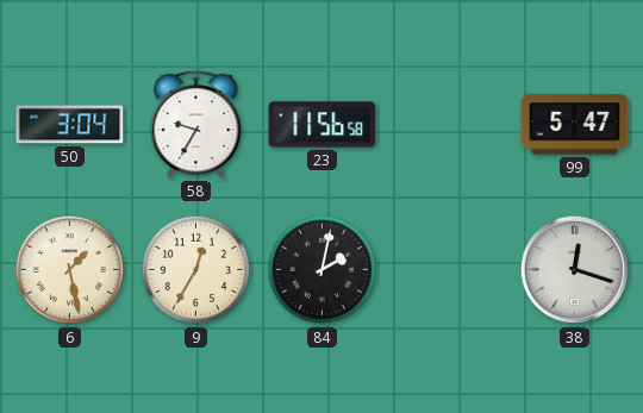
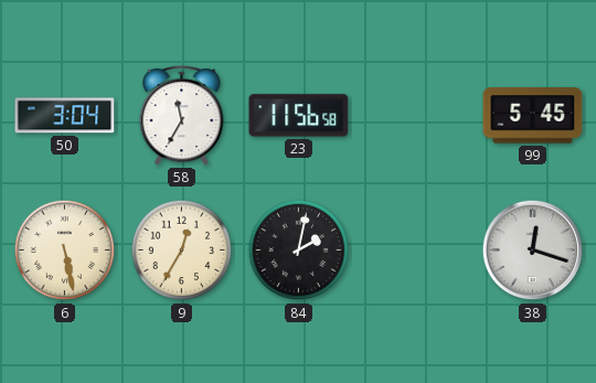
58: 9:35 -> 11:35
99: 5:47 -> 5:45
6: 1:28 -> 5:28
